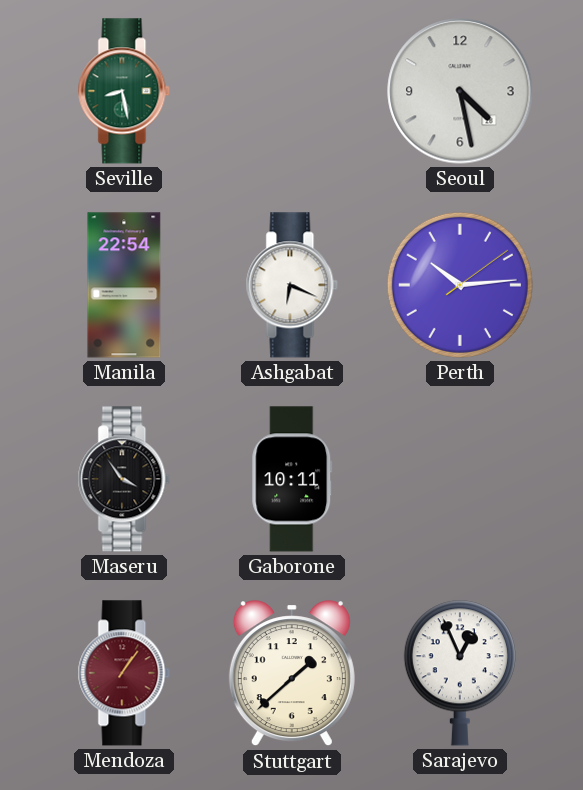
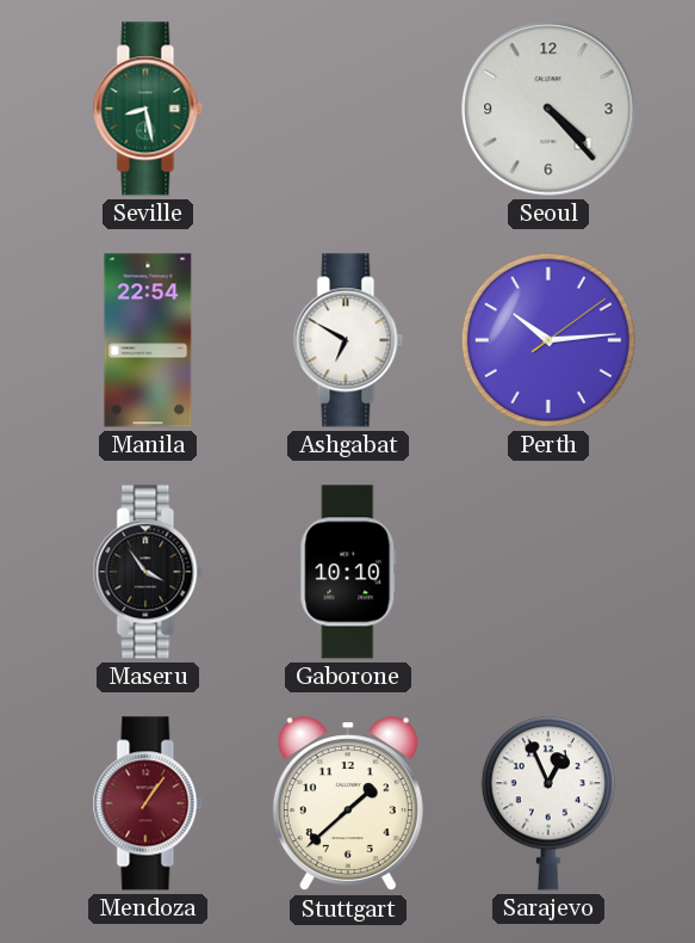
Seoul: 4:28 -> 4:23
Ashgabat: 6:19 -> 6:50
Gaborone: 10:11 -> 10:10
